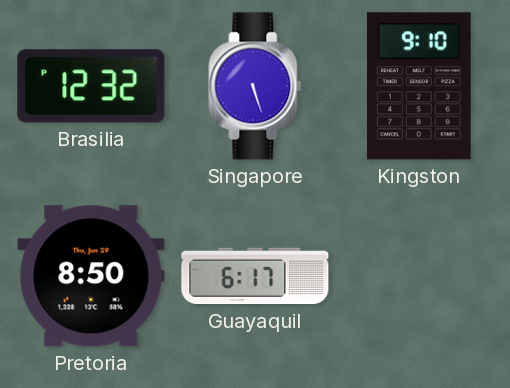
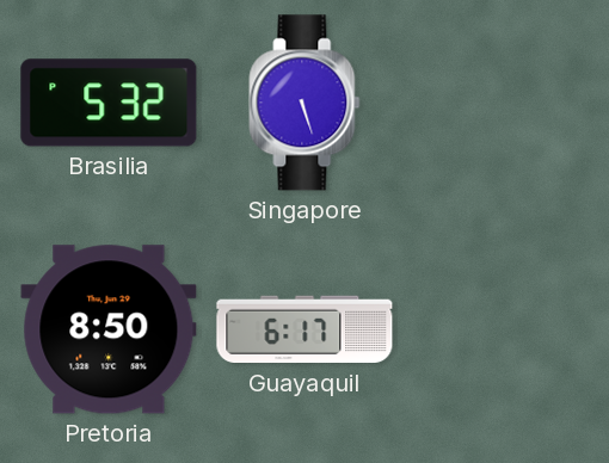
Brasilia: 12:32 -> 5:32
Kingston: 9:10 -> none
